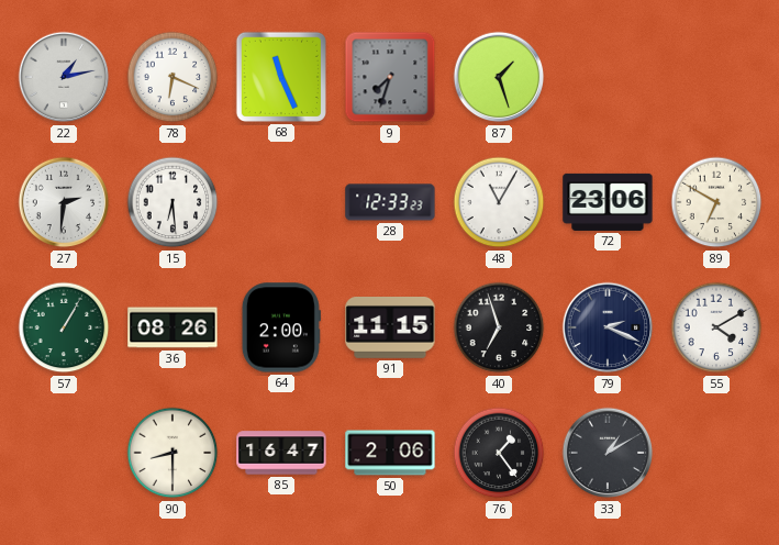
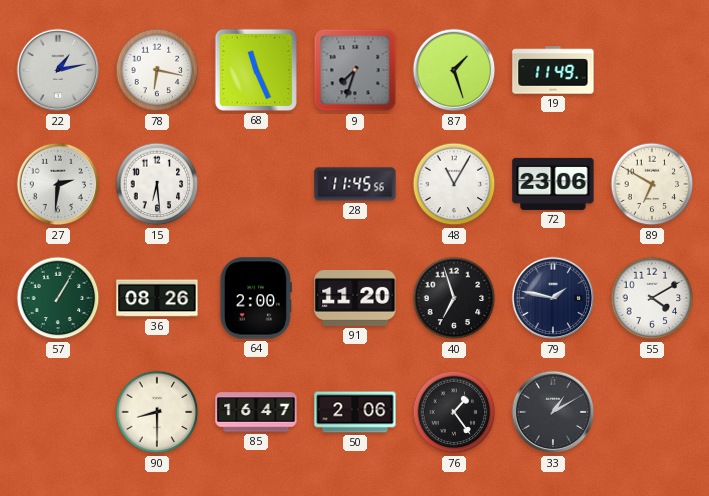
78: 6:19 -> 6:17
19: none -> 11:49
28: 12:33 -> 11:45
91: 11:15 -> 11:20
79: 2:19 -> 1:47
